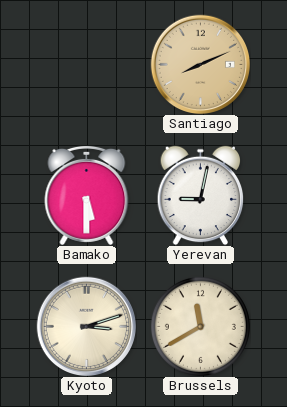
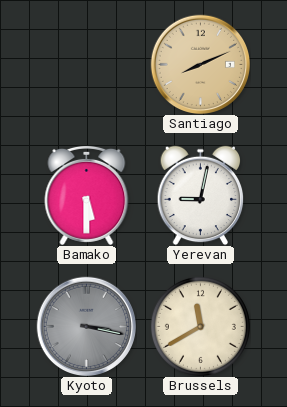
Kyoto: 3:12 -> 3:17
Kyoto dial: cream -> grey
